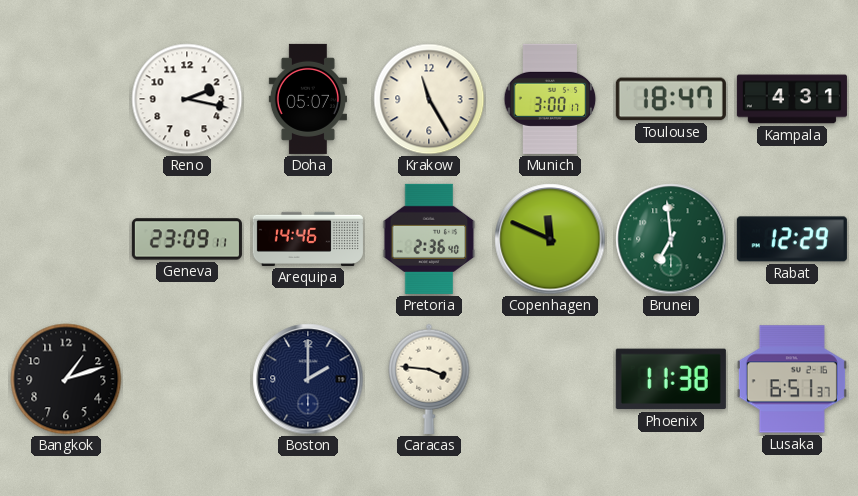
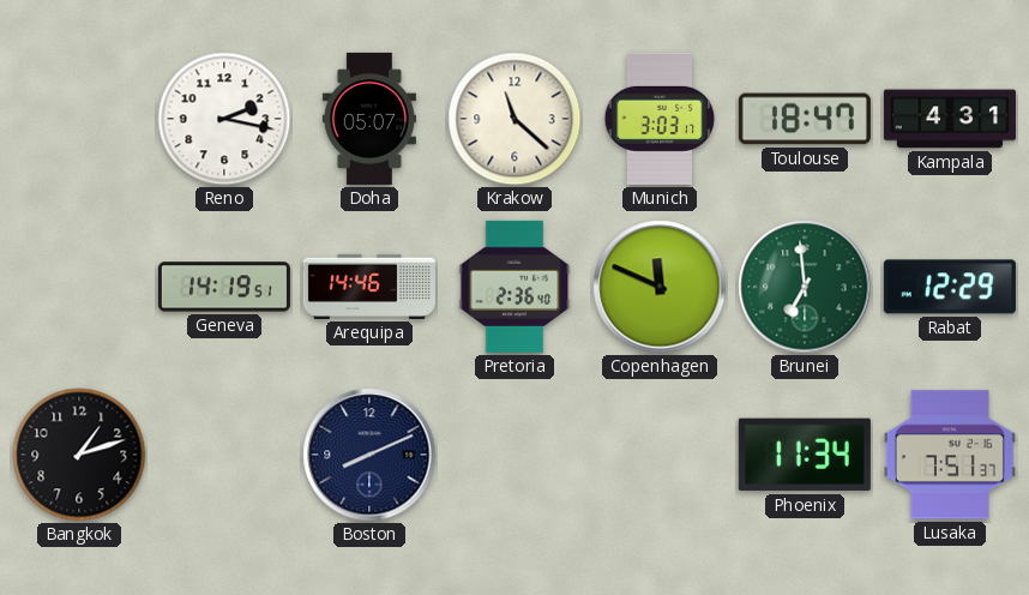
Krakow: 11:25 -> 11:22
Munich: 3:00 -> 3:03
Geneva: 23:09 -> 14:19
Boston: 2:00 -> 8:11
Caracas: 3:46 -> none
Phoenix: 11:38 -> 11:34
Lusaka: 6:51 -> 7:51
